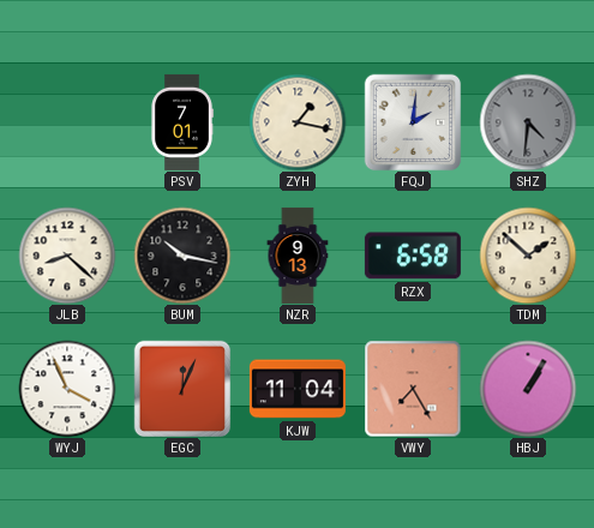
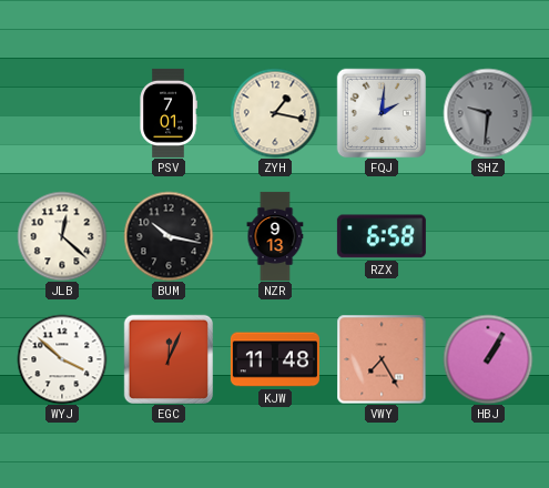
SHZ: 4:31 -> 9:31
JLB: 8:22 -> 12:22
TDM: 1:52 -> none
WYJ: 3:56 -> 3:52
KJW: 11:04 -> 11:48
